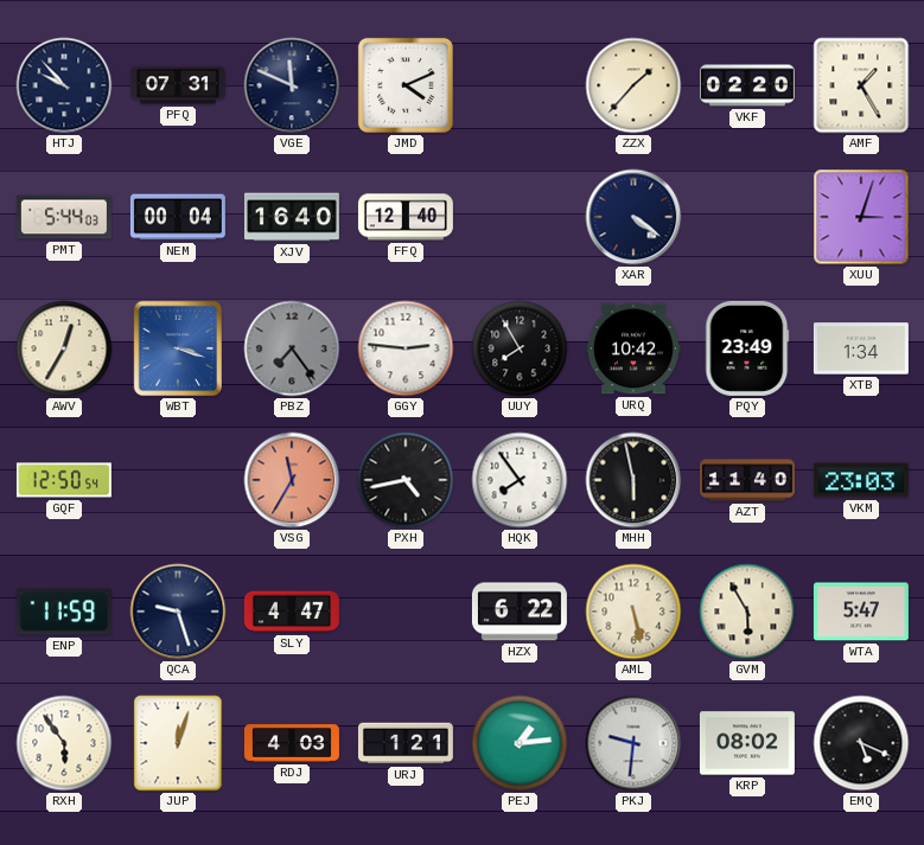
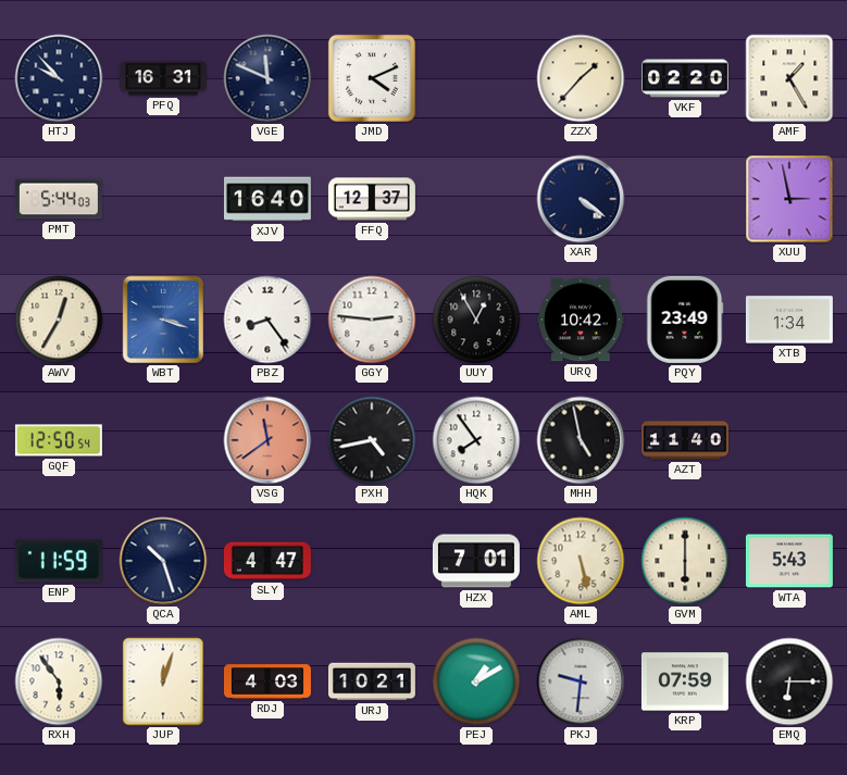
PFQ: 07:31 -> 16:31
NEM: 00:04 -> none
FFQ: 12:40 -> 12:37
XUU: 3:03 -> 2:58
PBZ: 7:24 -> 8:24
PBZ dial: grey -> white
UUY: 7:55 -> 12:55
VSG: 11:35 -> 11:39
MHH: 5:58 -> 4:58
VKM: 23:03 -> none
QCA: 9:27 -> 10:27
HZX: 6:22 -> 7:01
GVM: 5:55 -> 6:00
WTA: 5:47 -> 5:43
URJ: 1:21 -> 10:21
PEJ: 1:14 -> 1:10
KRP: 08:02 -> 07:59
EMQ: 5:19 -> 6:15
